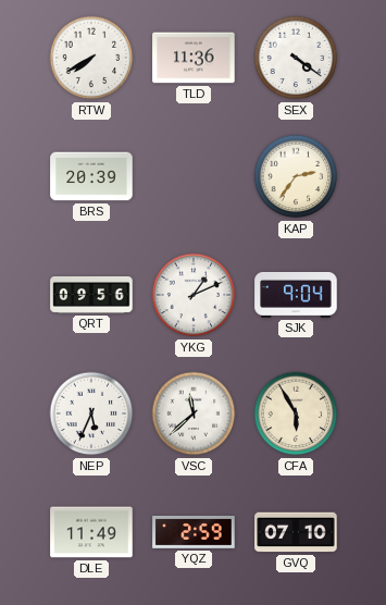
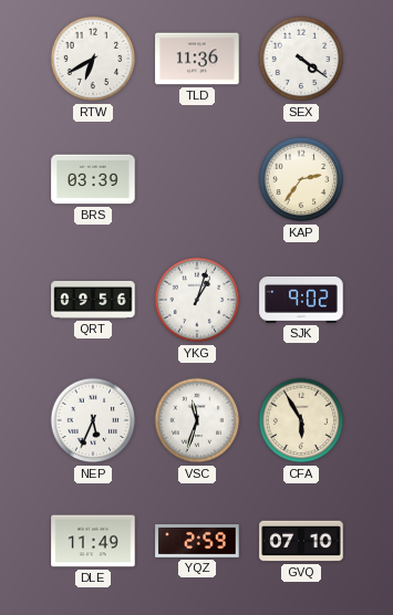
RTW: 7:40 -> 6:40
BRS: 20:39 -> 03:39
YKG: 1:11 -> 1:03
SJK: 9:04 -> 9:02
VSC: 11:38 -> 11:33
